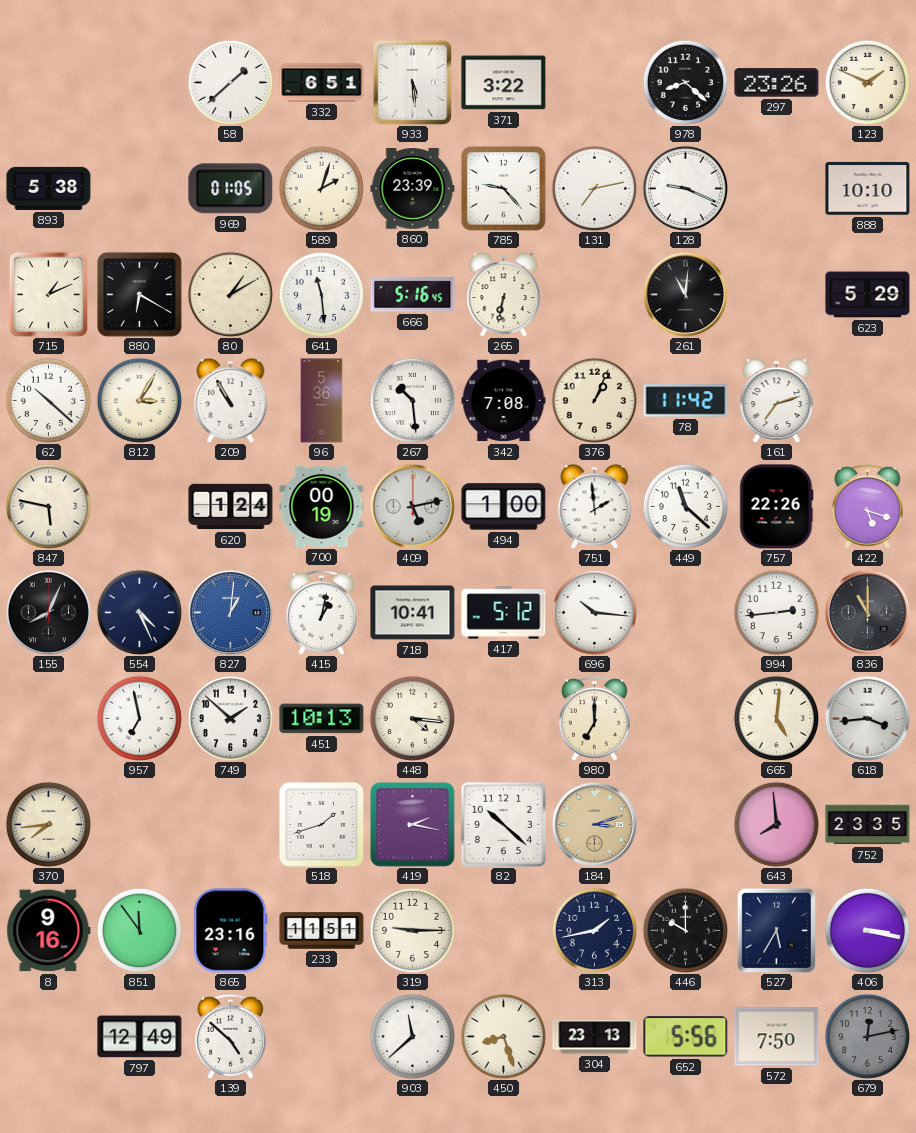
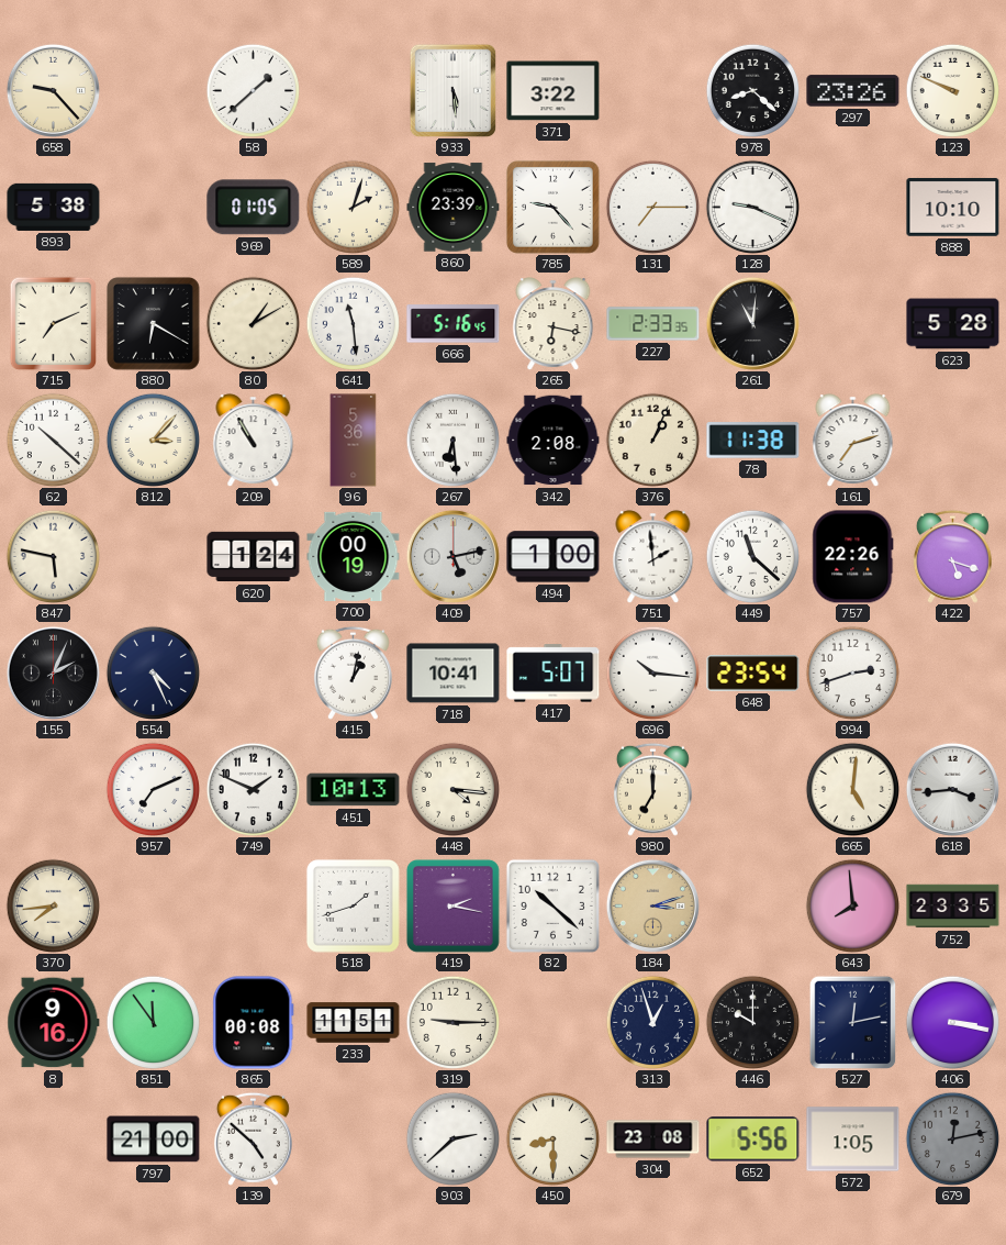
658: none -> 9:23
332: 6:51 -> none
123: 1:49 -> 9:49
131: 7:13 -> 7:15
715: 1:11 -> 7:11
265: 6:32 -> 6:17
227: none -> 2:33
623: 5:29 -> 5:28
812: 3:05 -> 3:07
267: 10:29 -> 6:29
342: 7:08 -> 2:08
78: 11:42 -> 11:38
155: 8:04 -> 2:04
827: 1:01 -> none
417: 5:12 -> 5:07
648: none -> 23:54
994: 2:44 -> 2:42
836: 11:00 -> none
957: 6:58 -> 7:11
749: 1:52 -> 1:49
865: 23:16 -> 00:08
313: 1:43 -> 12:57
527: 5:35 -> 12:13
797: 12:49 -> 21:00
903: 11:38 -> 2:38
450: 8:27 -> 8:30
304: 23:13 -> 23:08
572: 7:50 -> 1:05
